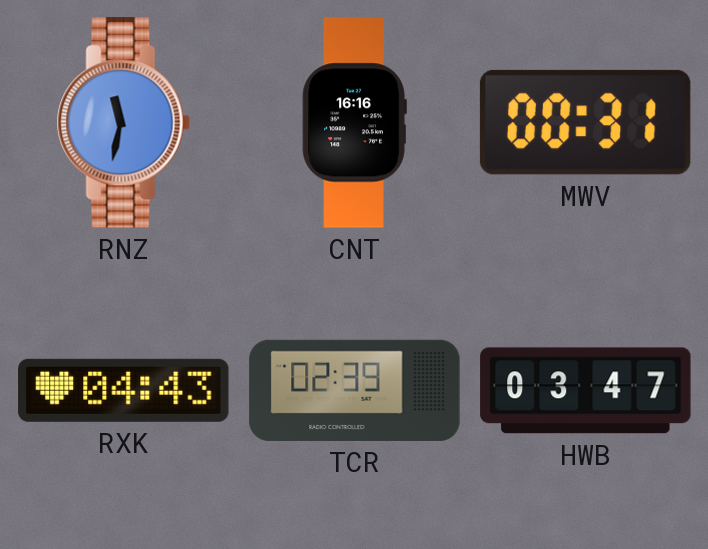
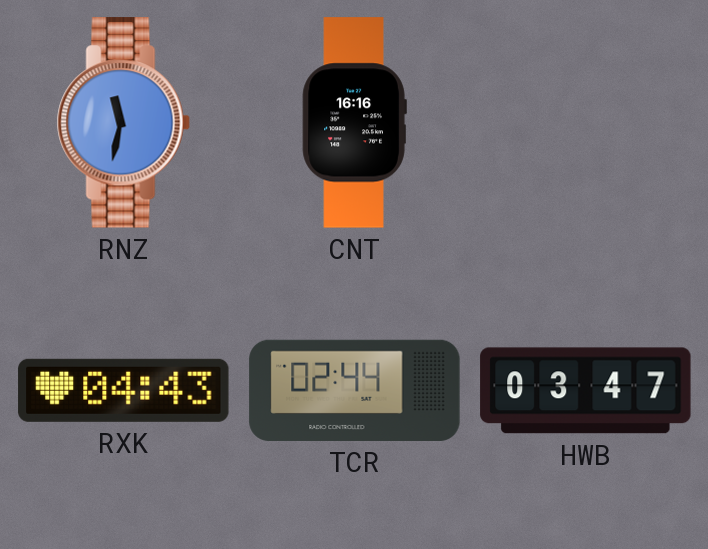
MWV: 00:31 -> none
TCR: 02:39 -> 02:44
